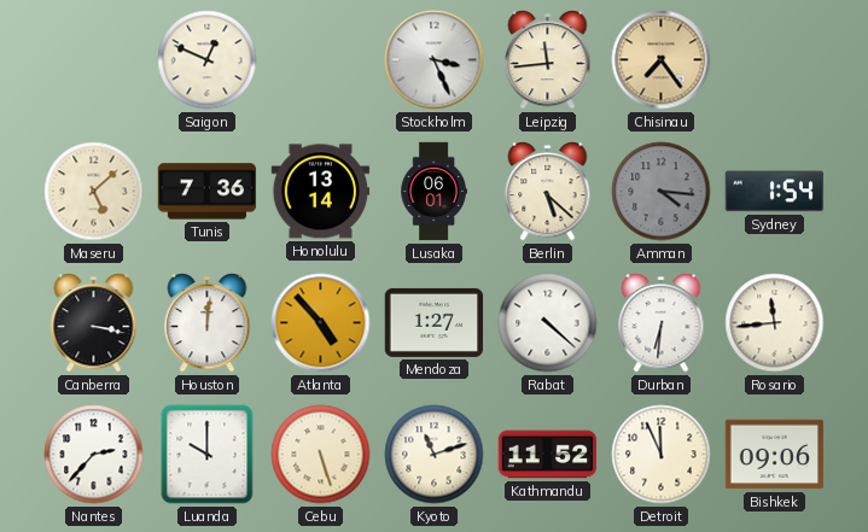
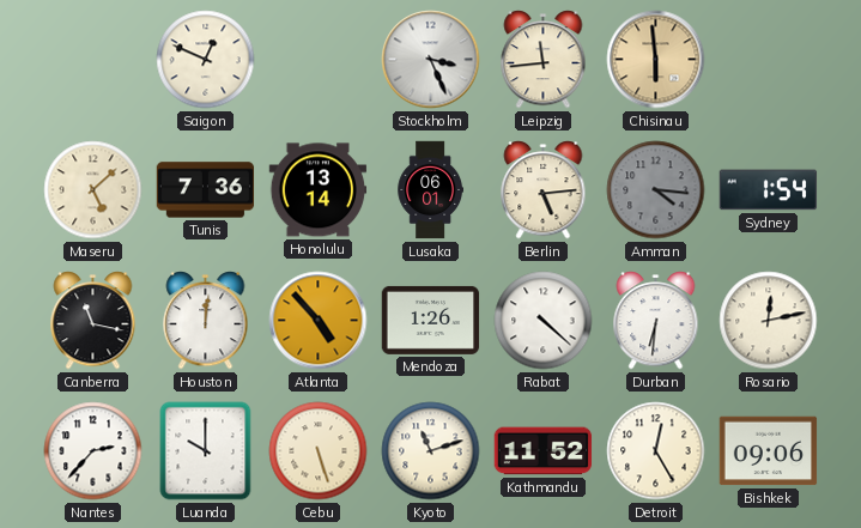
Chisinau: 7:24 -> 5:59
Berlin: 5:22 -> 5:14
Canberra: 3:17 -> 11:17
Mendoza: 1:27 -> 1:26
Rosario: 11:44 -> 12:13
Detroit: 11:56 -> 12:25
